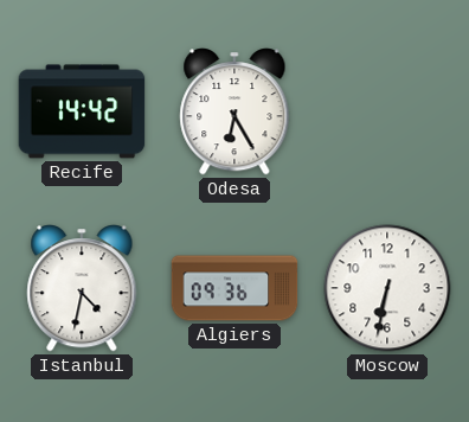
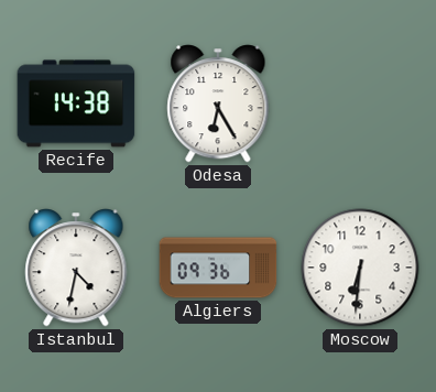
Recife: 14:42 -> 14:38
Moscow: 6:32 -> 6:31
